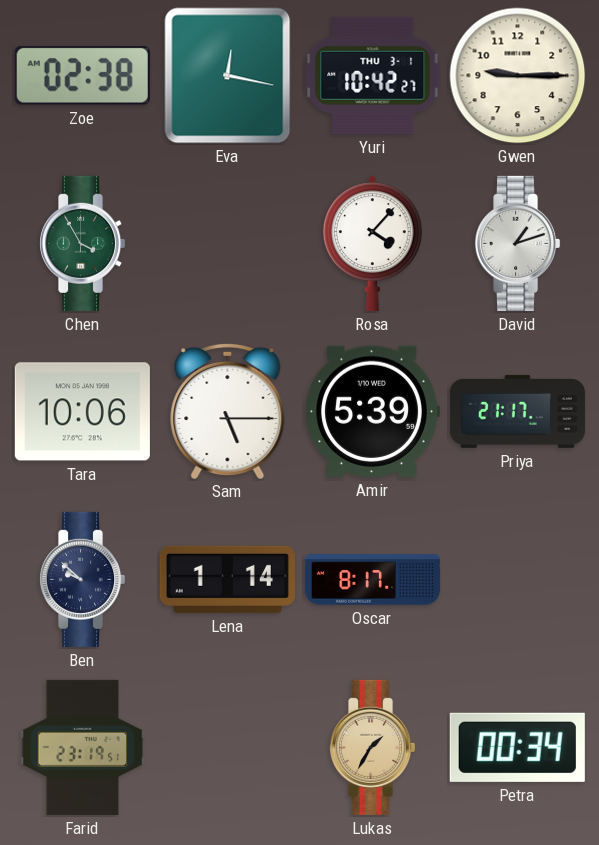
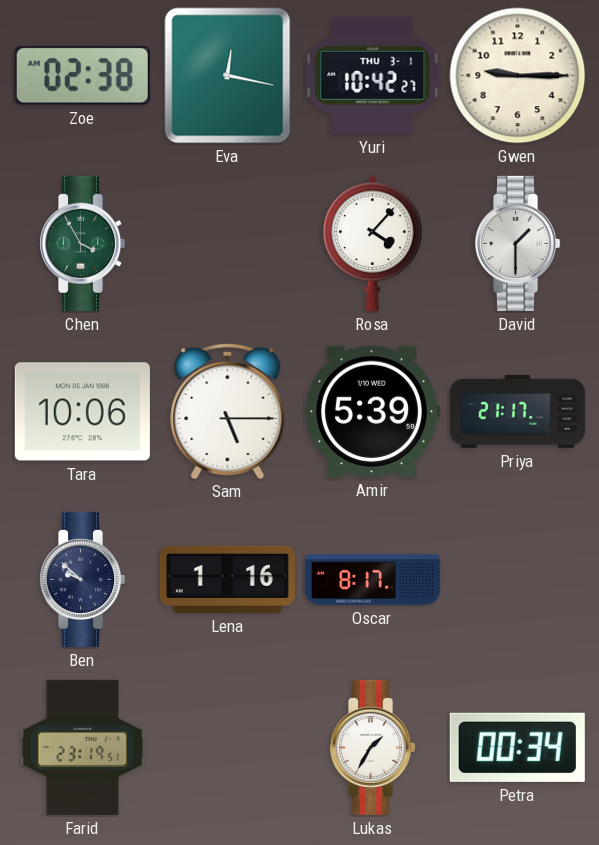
David: 1:12 -> 1:30
Lena: 1:14 -> 1:16
Lukas dial: champagne -> white
